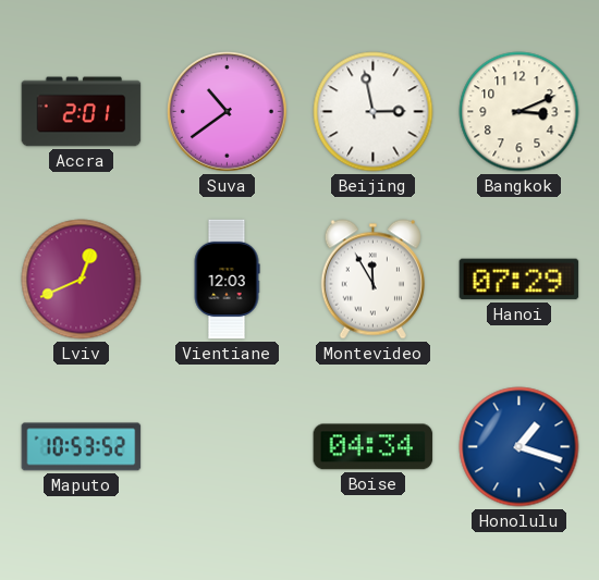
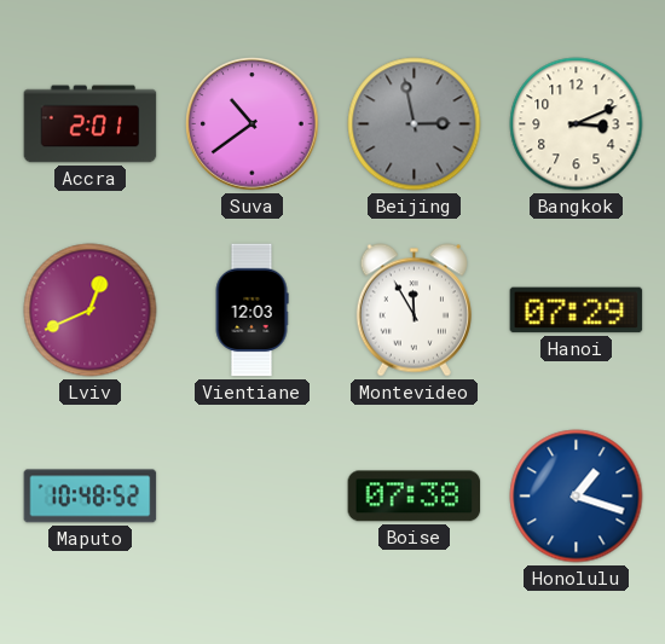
Beijing dial: white -> grey
Maputo: 10:53 -> 10:48
Boise: 04:34 -> 07:38
